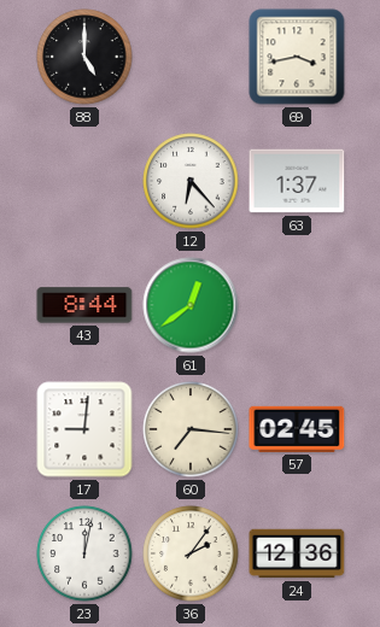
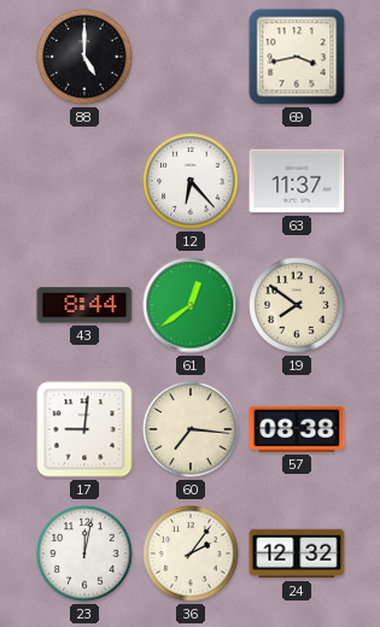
63: 1:37 -> 11:37
19: none -> 7:51
57: 02:45 -> 08:38
24: 12:36 -> 12:32
